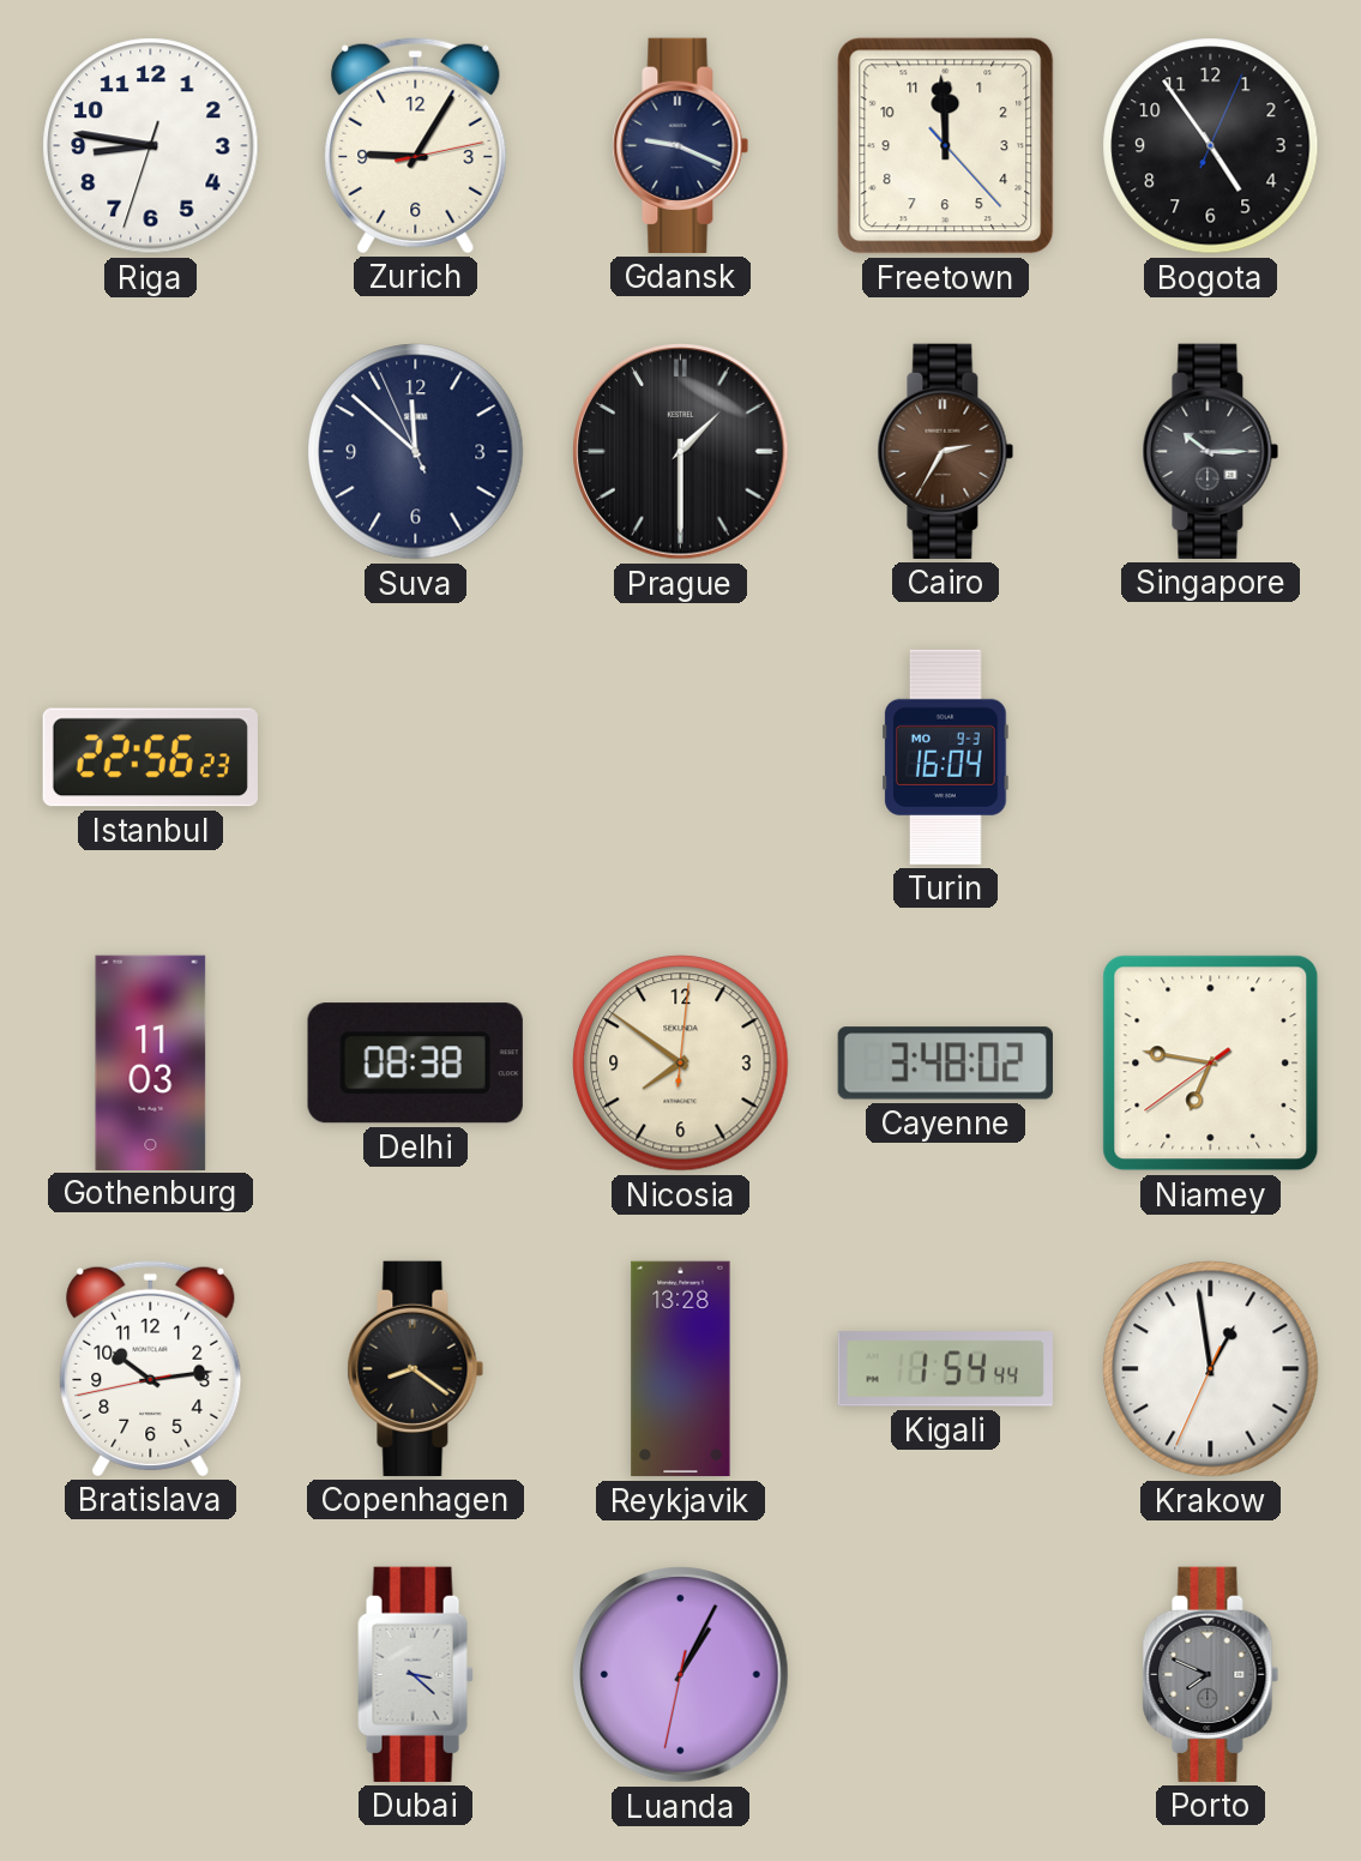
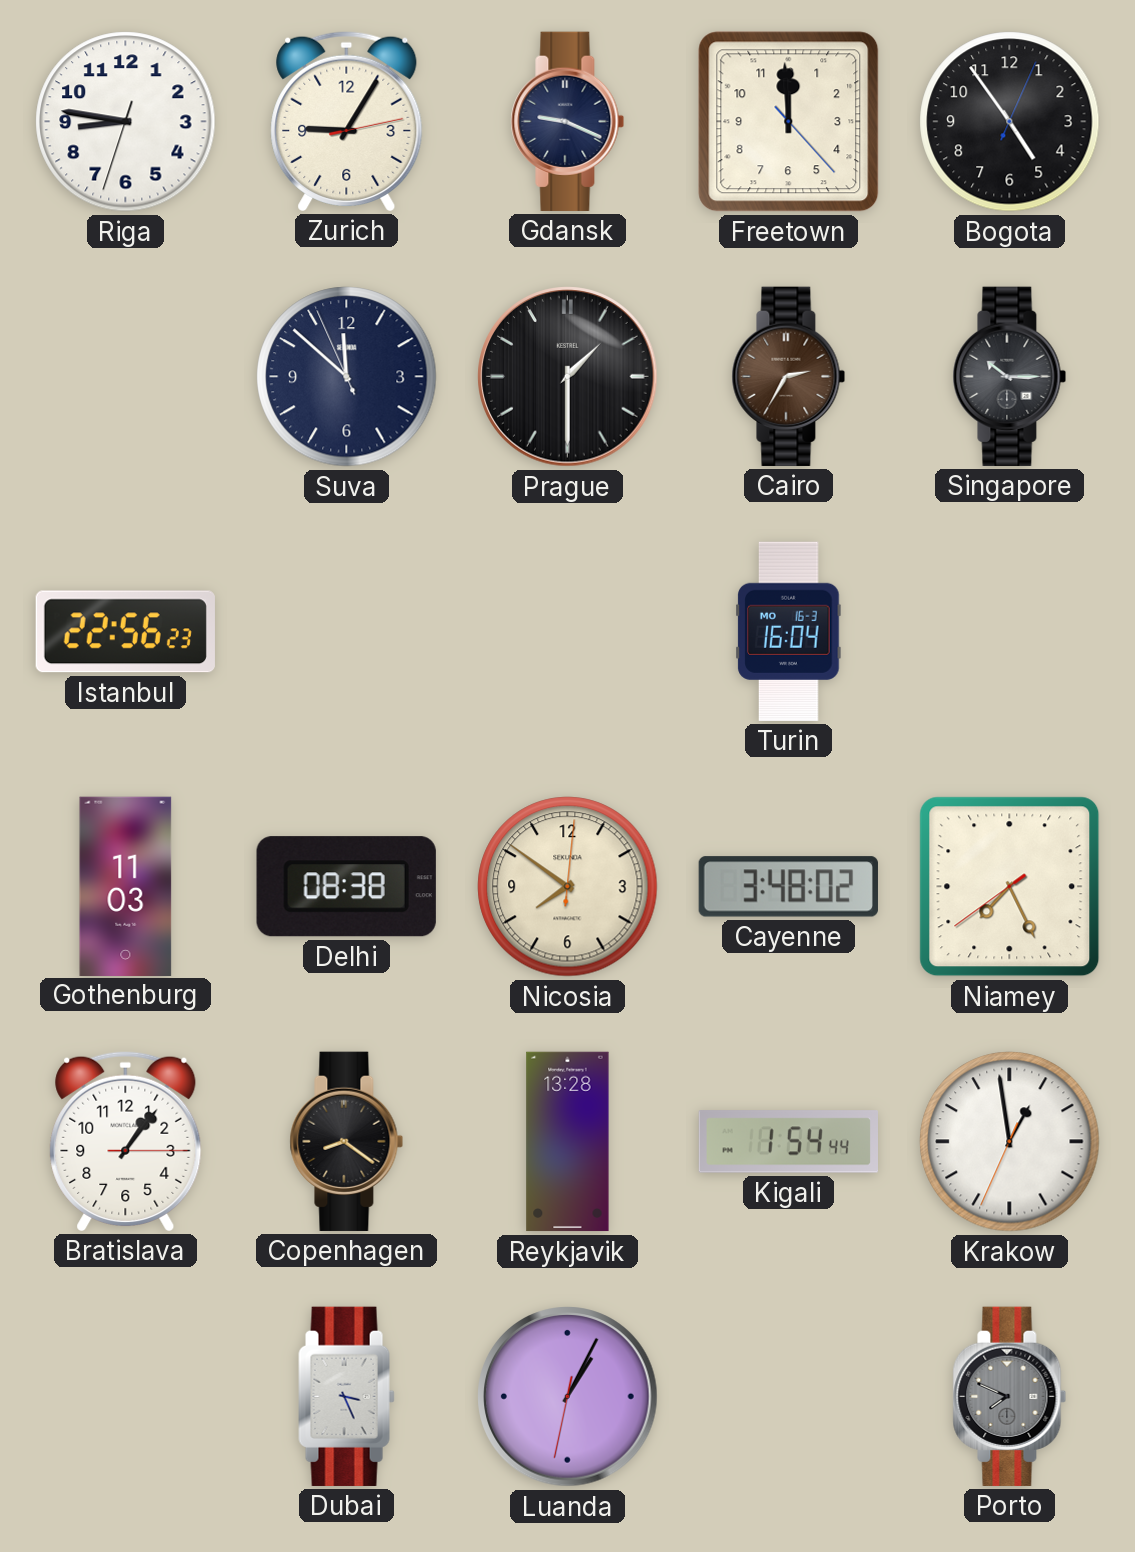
Turin date: MO 9-3 -> MO 16-3
Niamey: 6:46 -> 7:25
Bratislava: 10:13 -> 1:06
Dubai: 3:22 -> 3:26
